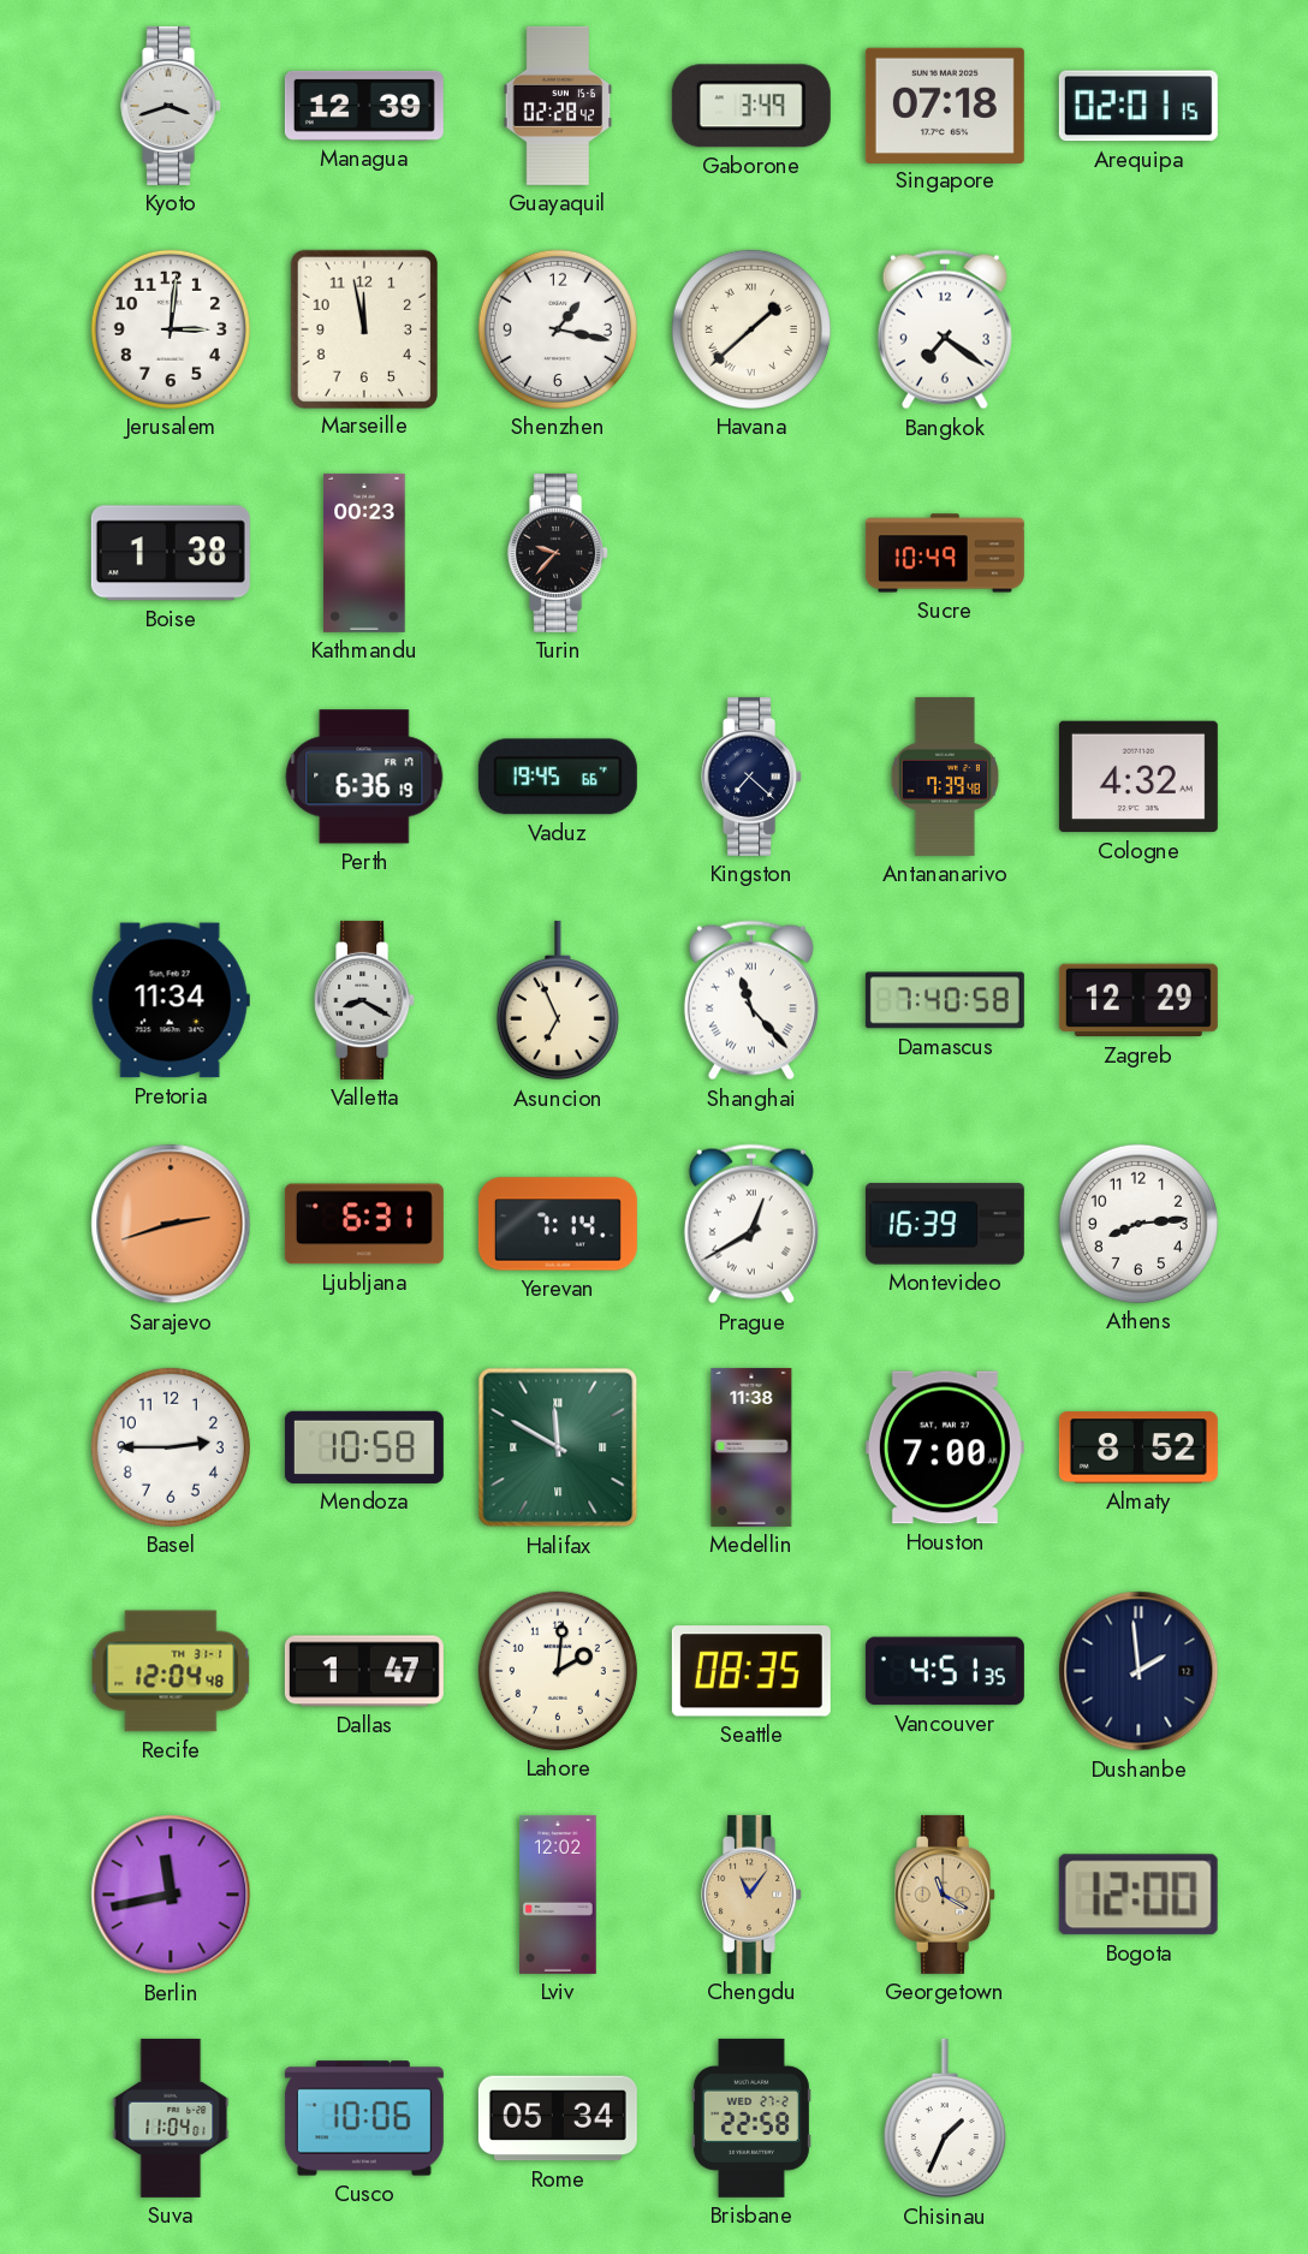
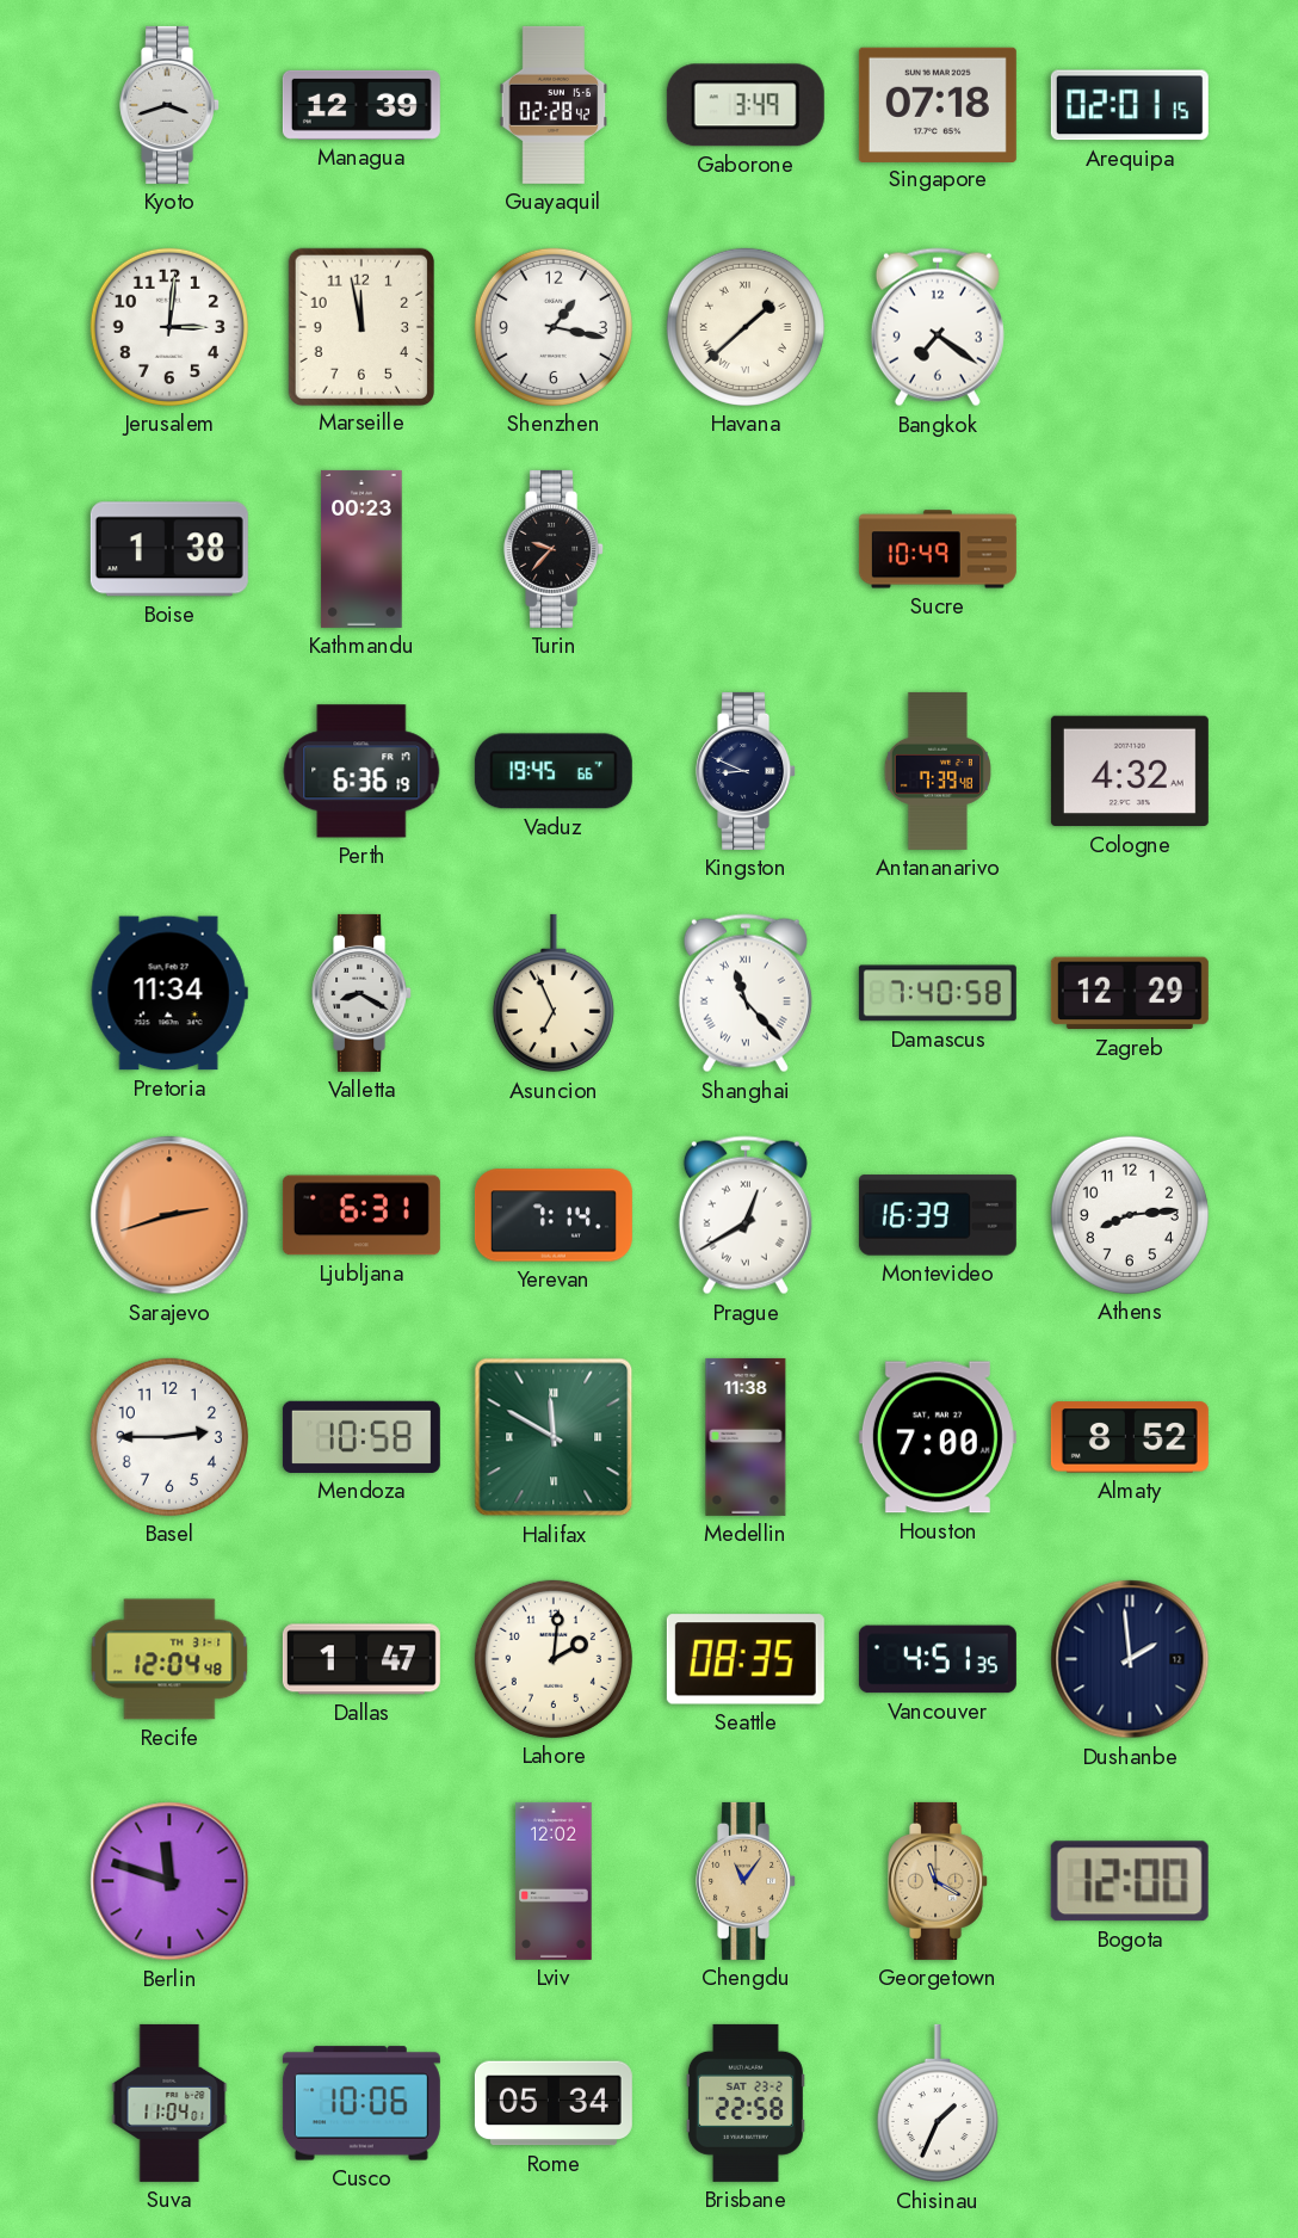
Kingston: 7:22 -> 8:49
Berlin: 11:43 -> 11:48
Brisbane date: WED 27-2 -> SAT 23-2
